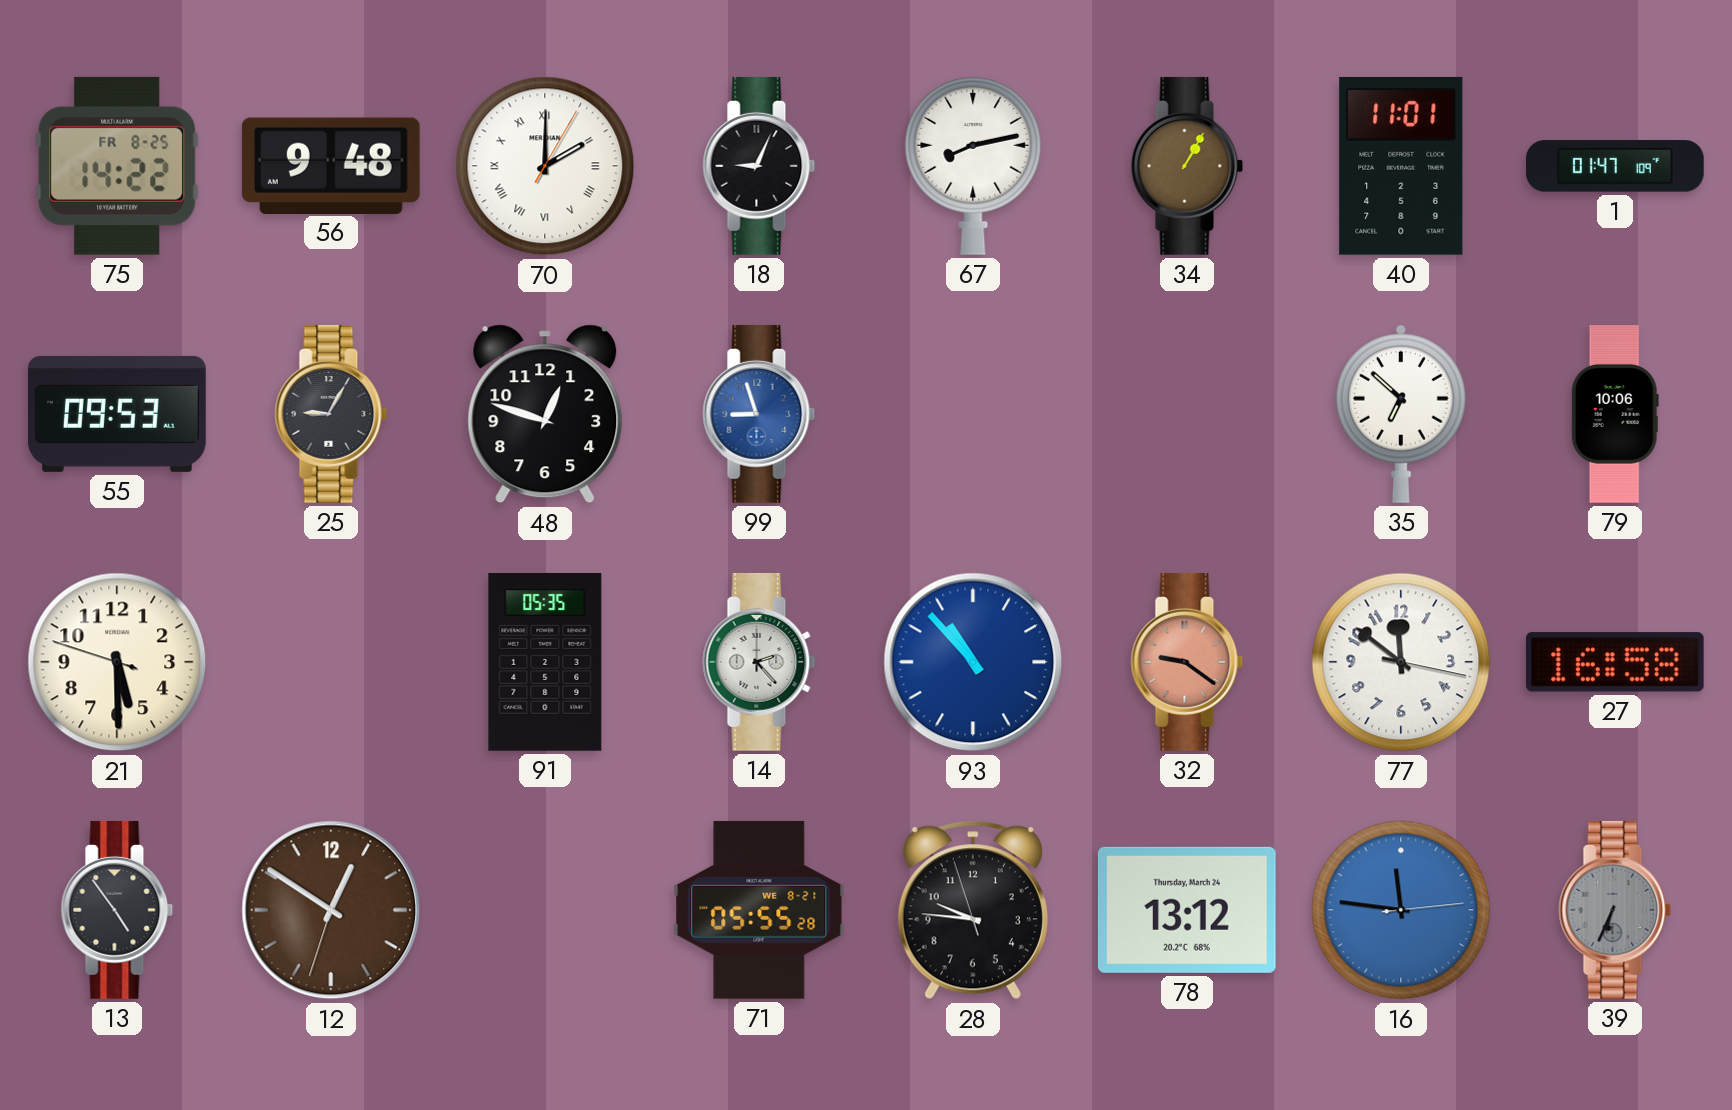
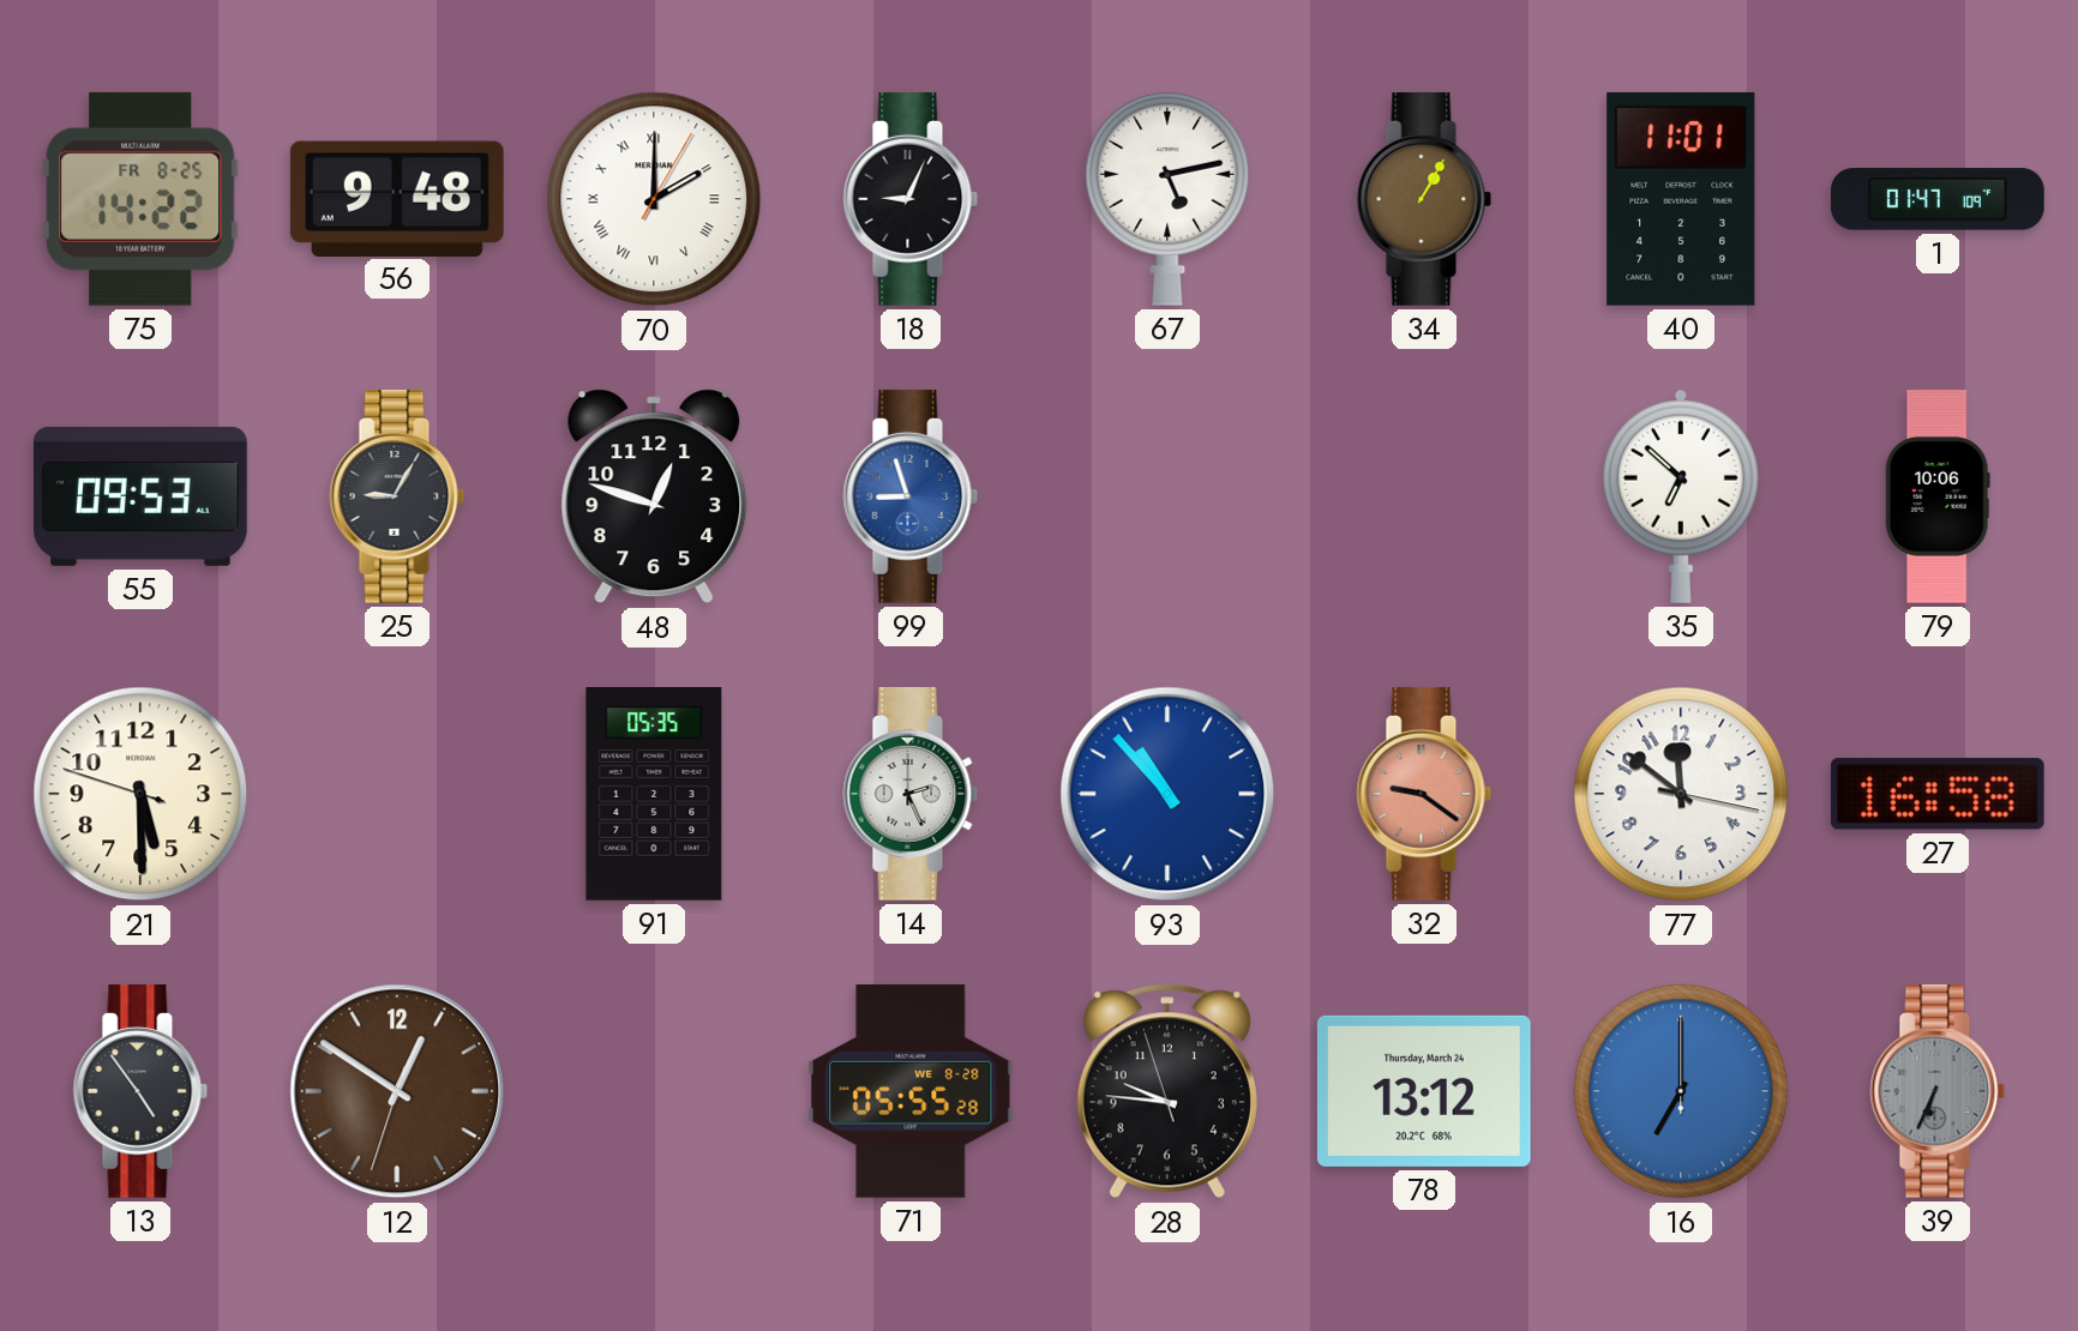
67: 8:13 -> 5:13
14: 2:23 -> 2:26
71 date: WE 8-21 -> WE 8-28
16: 11:46 -> 7:00
